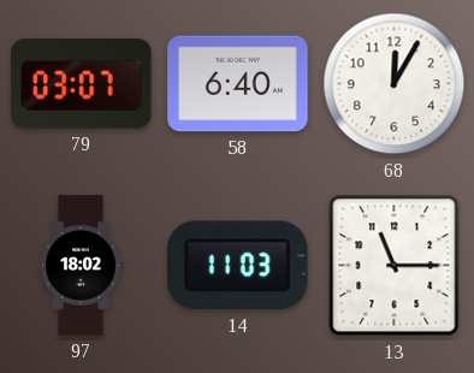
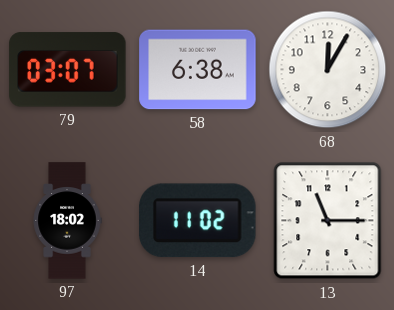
58: 6:40 -> 6:38
14: 11:03 -> 11:02
